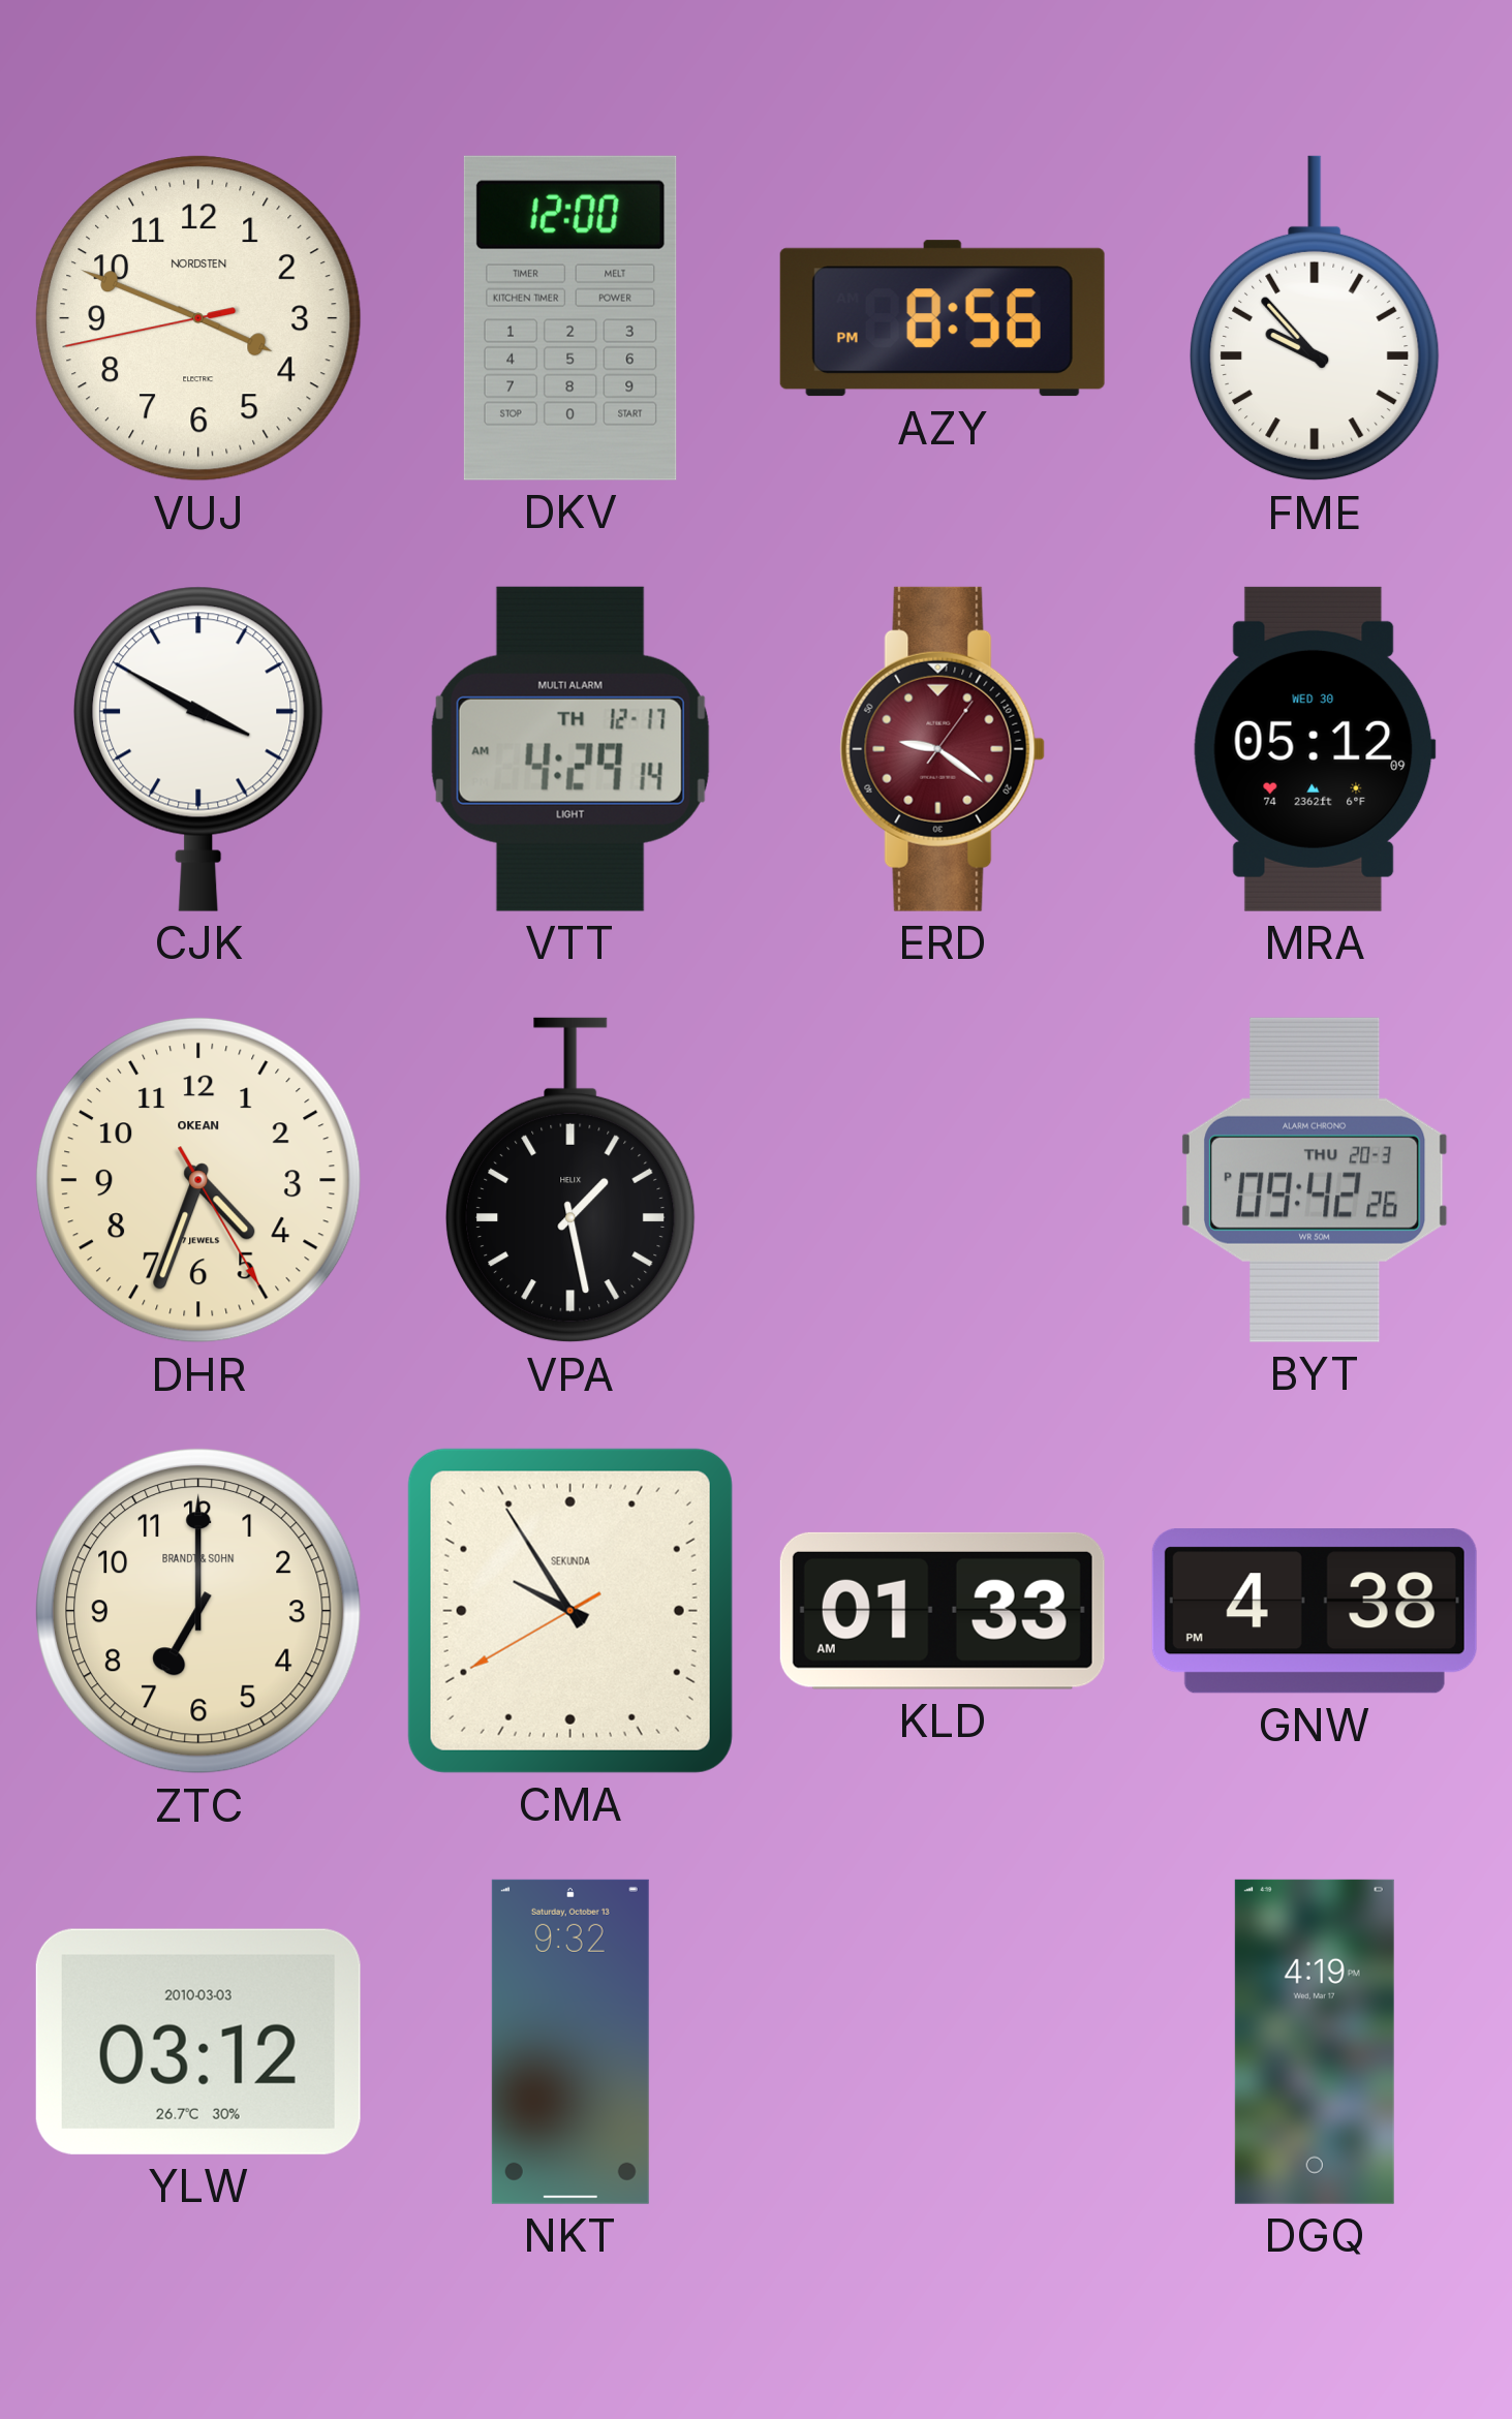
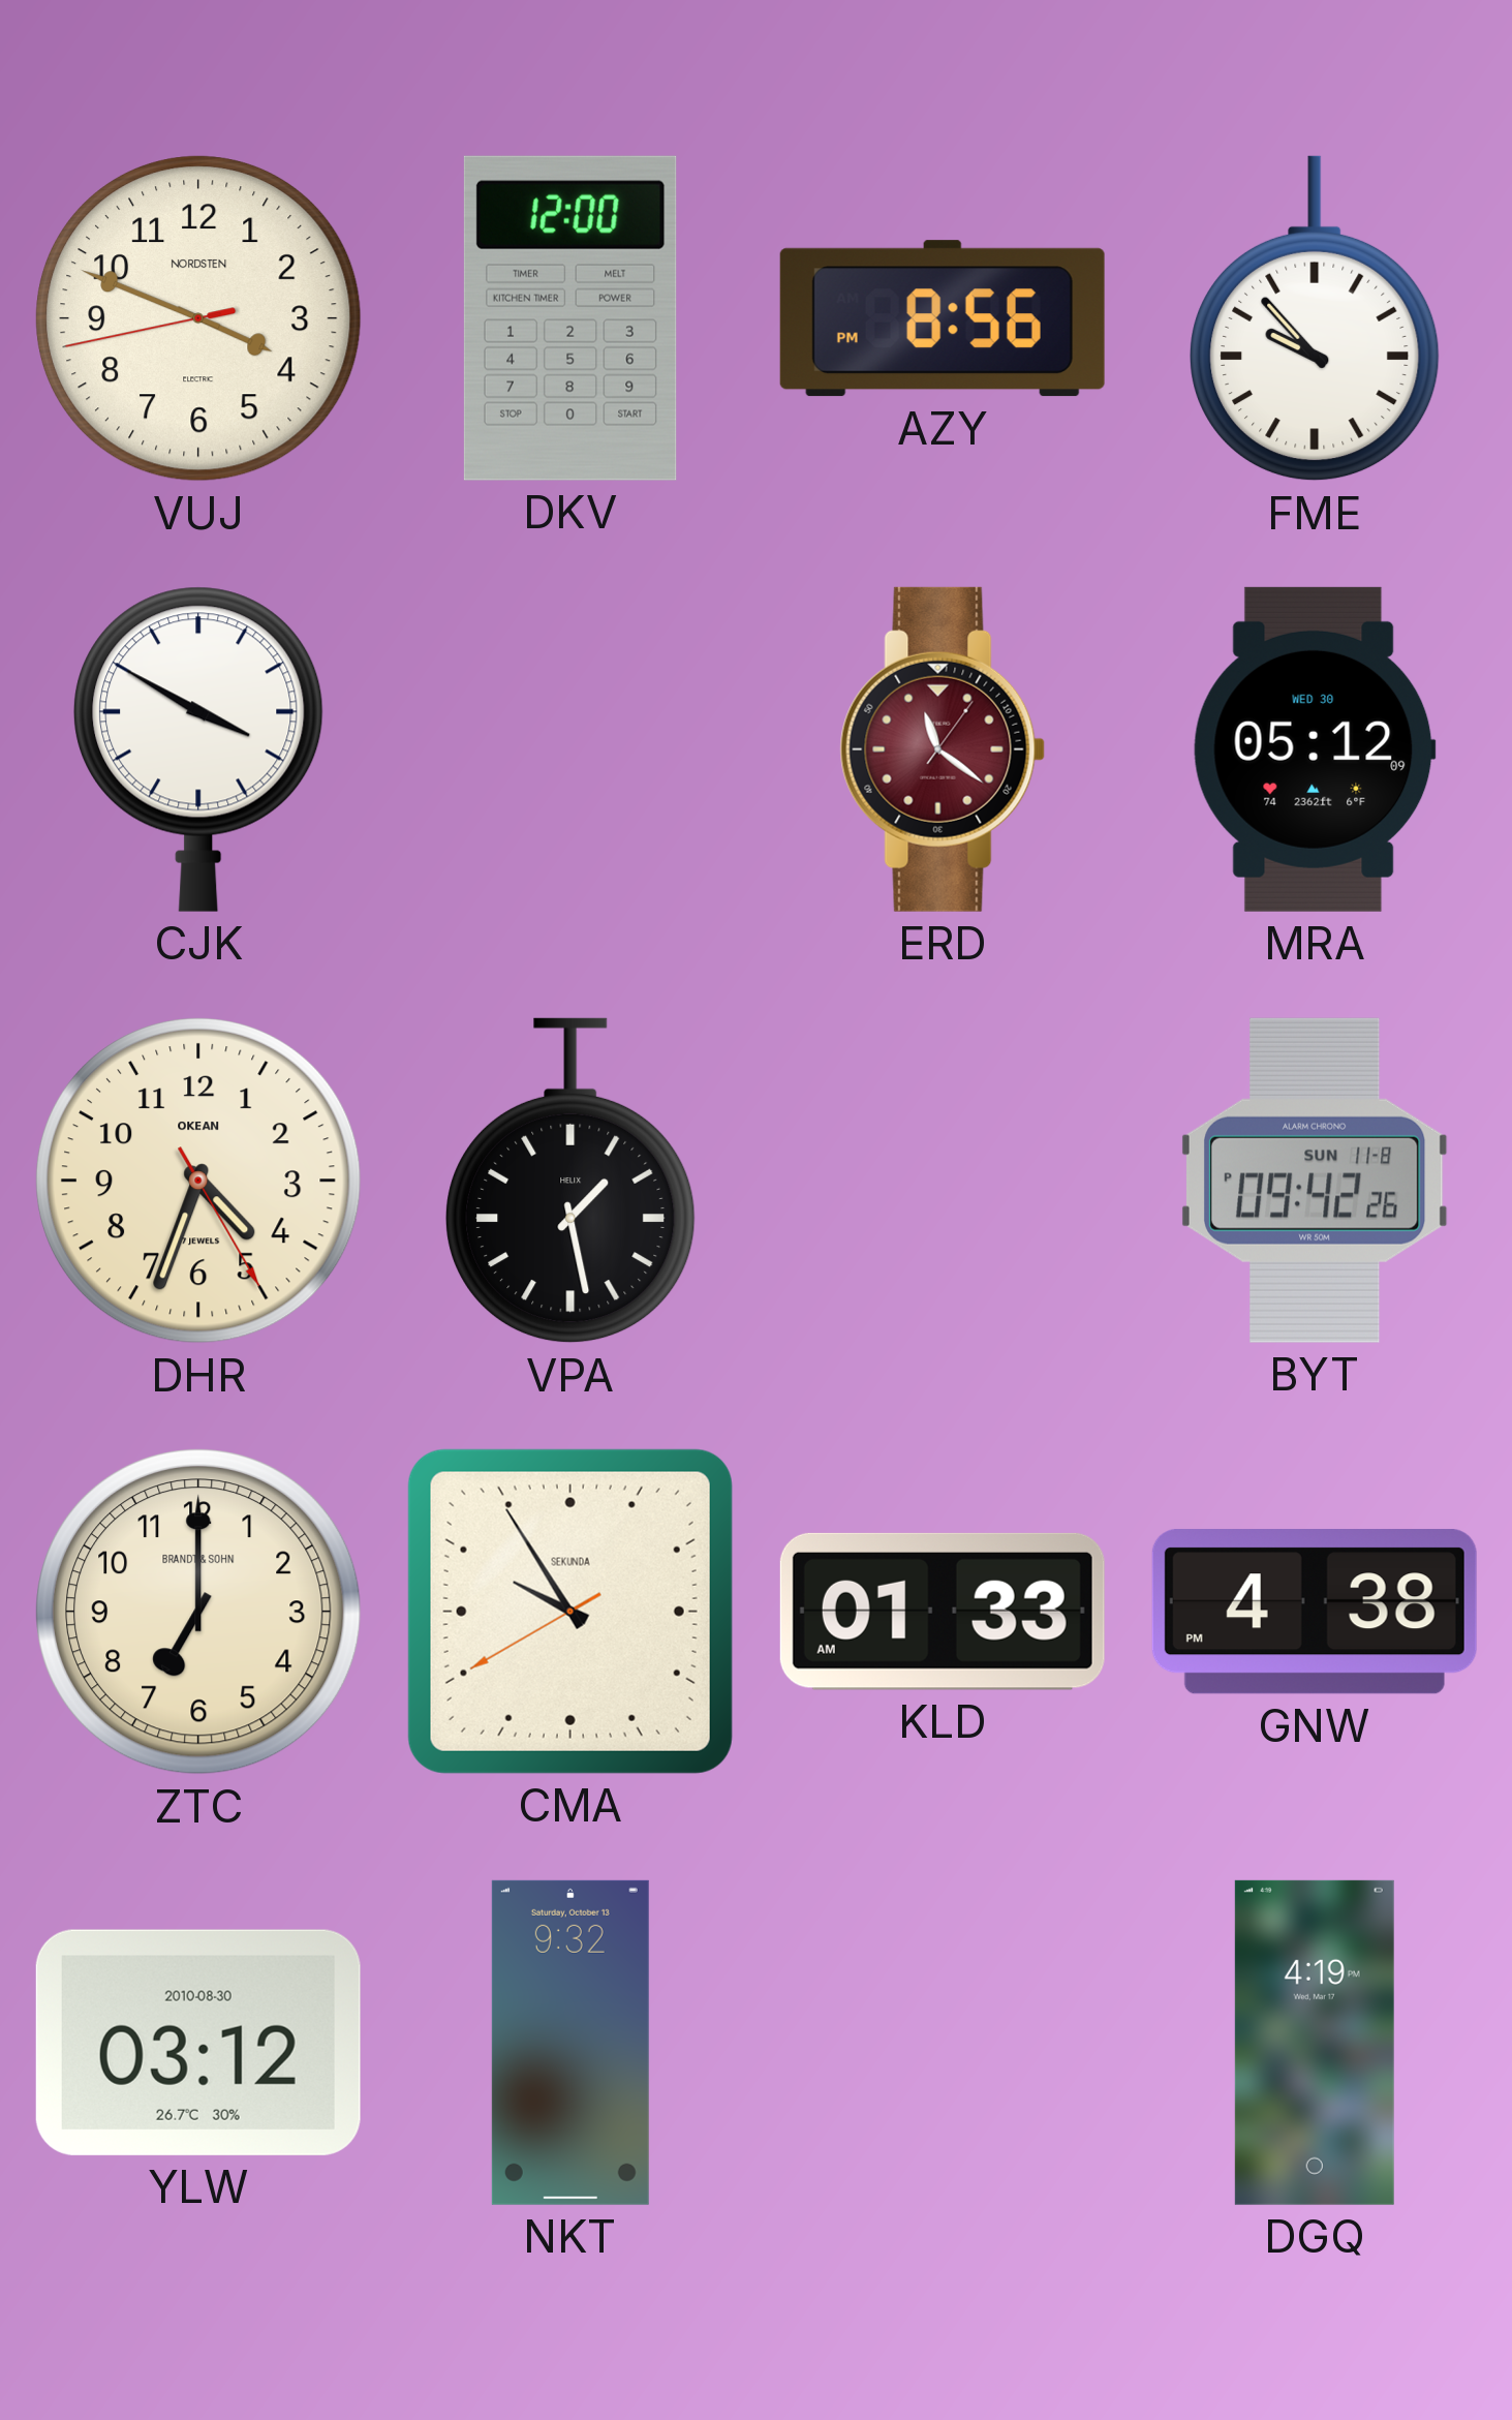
VTT: 4:29 -> none
ERD: 9:21 -> 11:21
BYT date: THU 20-3 -> SUN 11-8
YLW date: 2010-03-03 -> 2010-08-30
